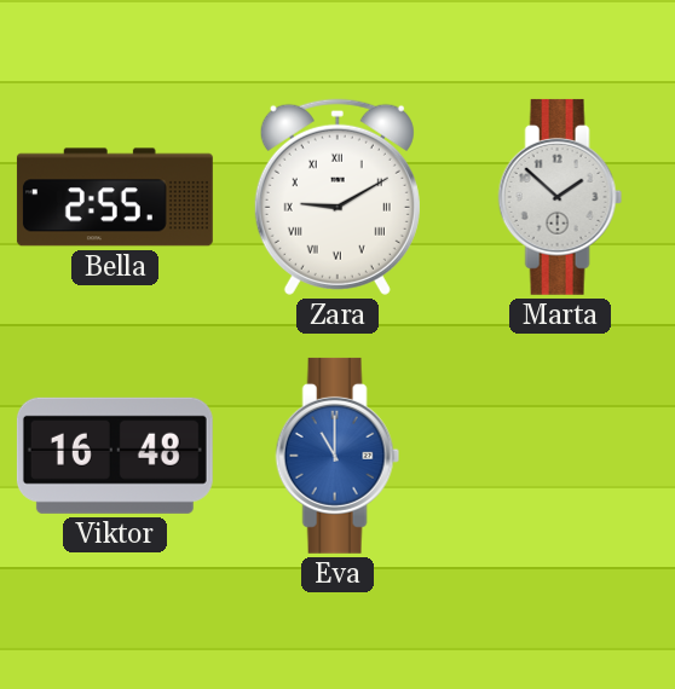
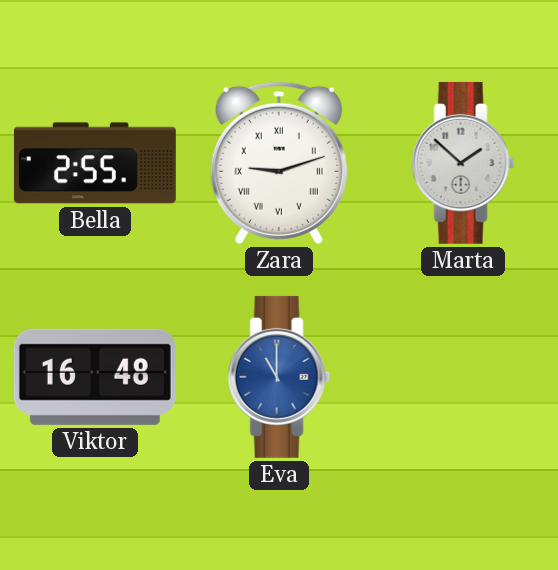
Zara: 9:10 -> 9:12
